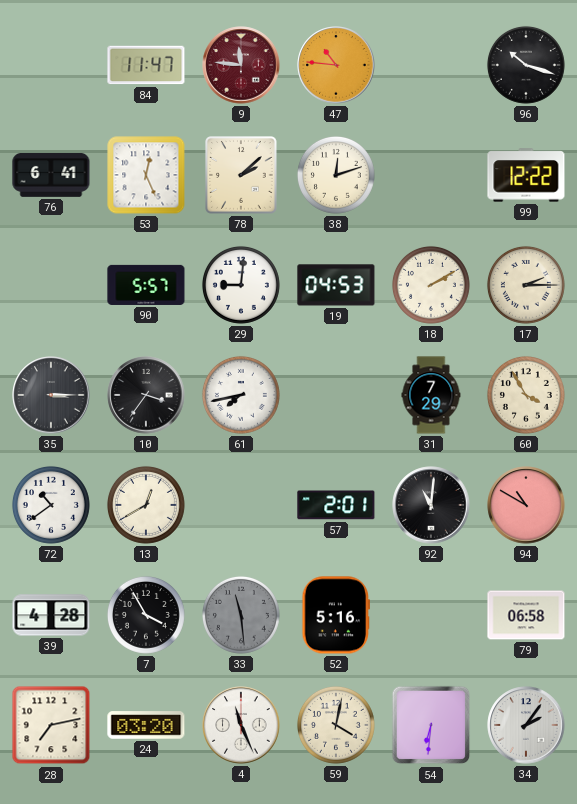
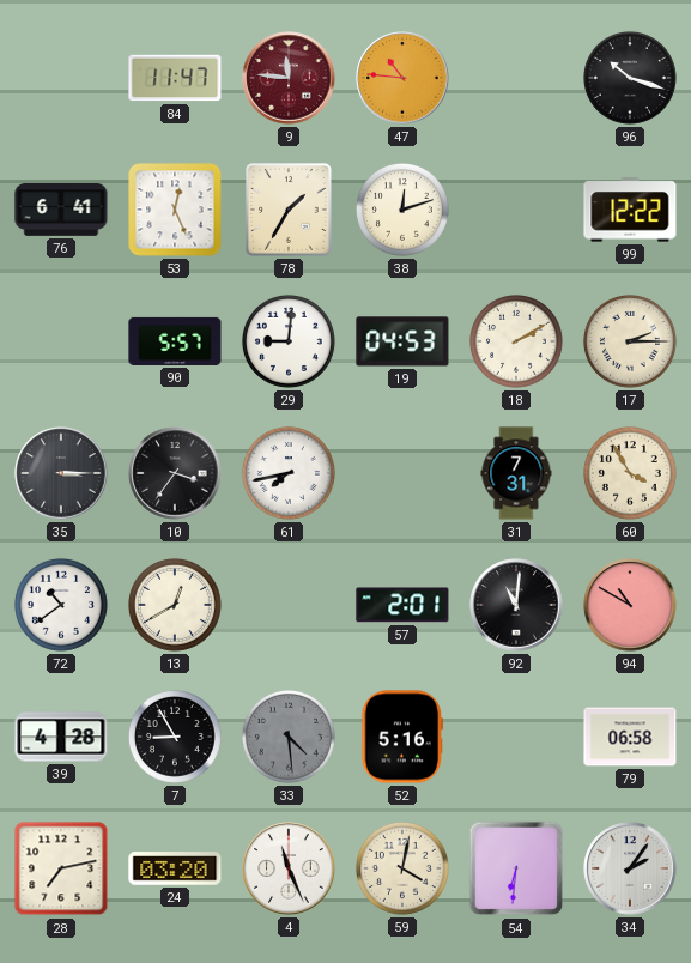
78: 2:08 -> 1:35
31: 7:29 -> 7:31
7: 3:55 -> 8:55
33: 11:29 -> 4:29
